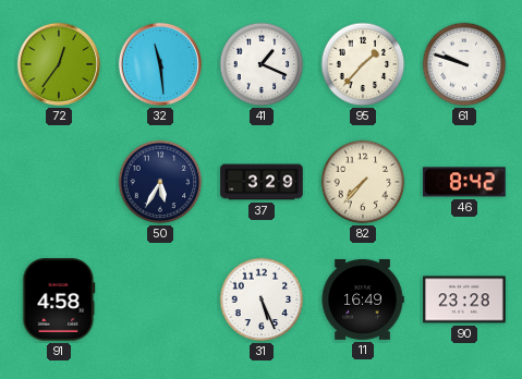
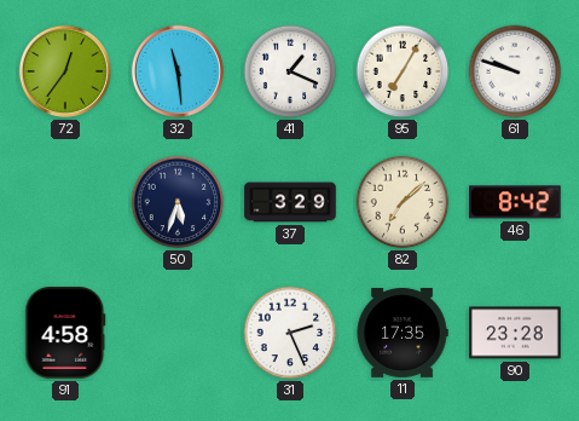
95: 1:37 -> 7:05
50: 5:35 -> 5:33
82: 7:37 -> 7:08
31: 5:26 -> 2:26
11: 16:49 -> 17:35
